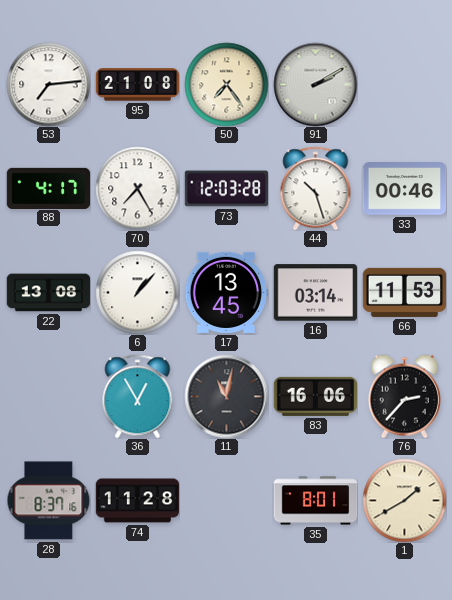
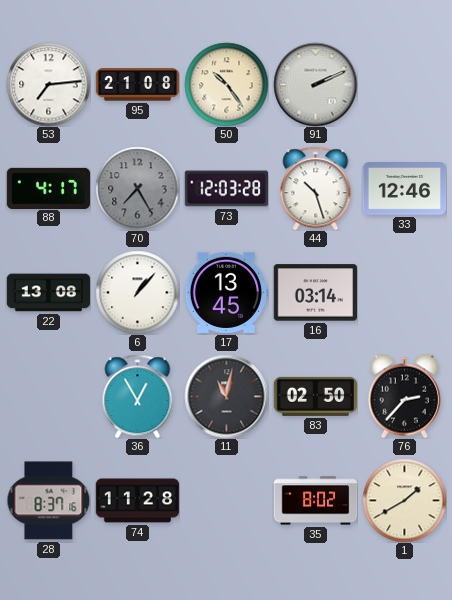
50: 7:24 -> 10:24
91: 2:10 -> 2:11
70 dial: white -> grey
33: 00:46 -> 12:46
66: 11:53 -> none
83: 16:06 -> 02:50
35: 8:01 -> 8:02
